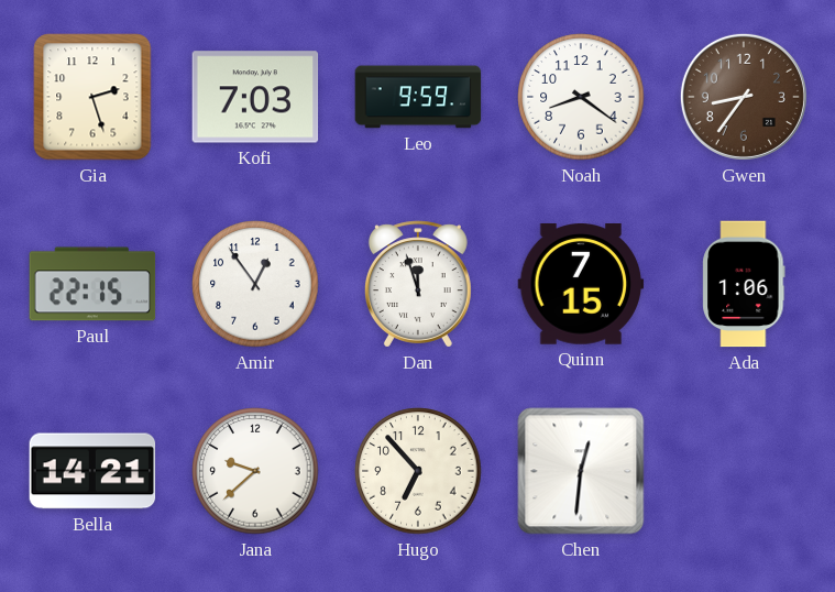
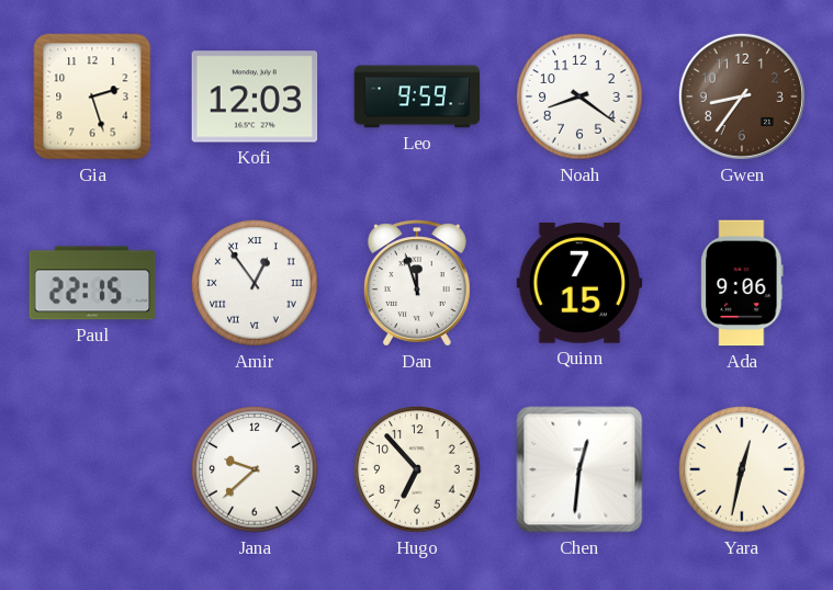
Kofi: 7:03 -> 12:03
Amir numerals: Arabic -> Roman
Ada: 1:06 -> 9:06
Bella: 14:21 -> none
Yara: none -> 12:32
